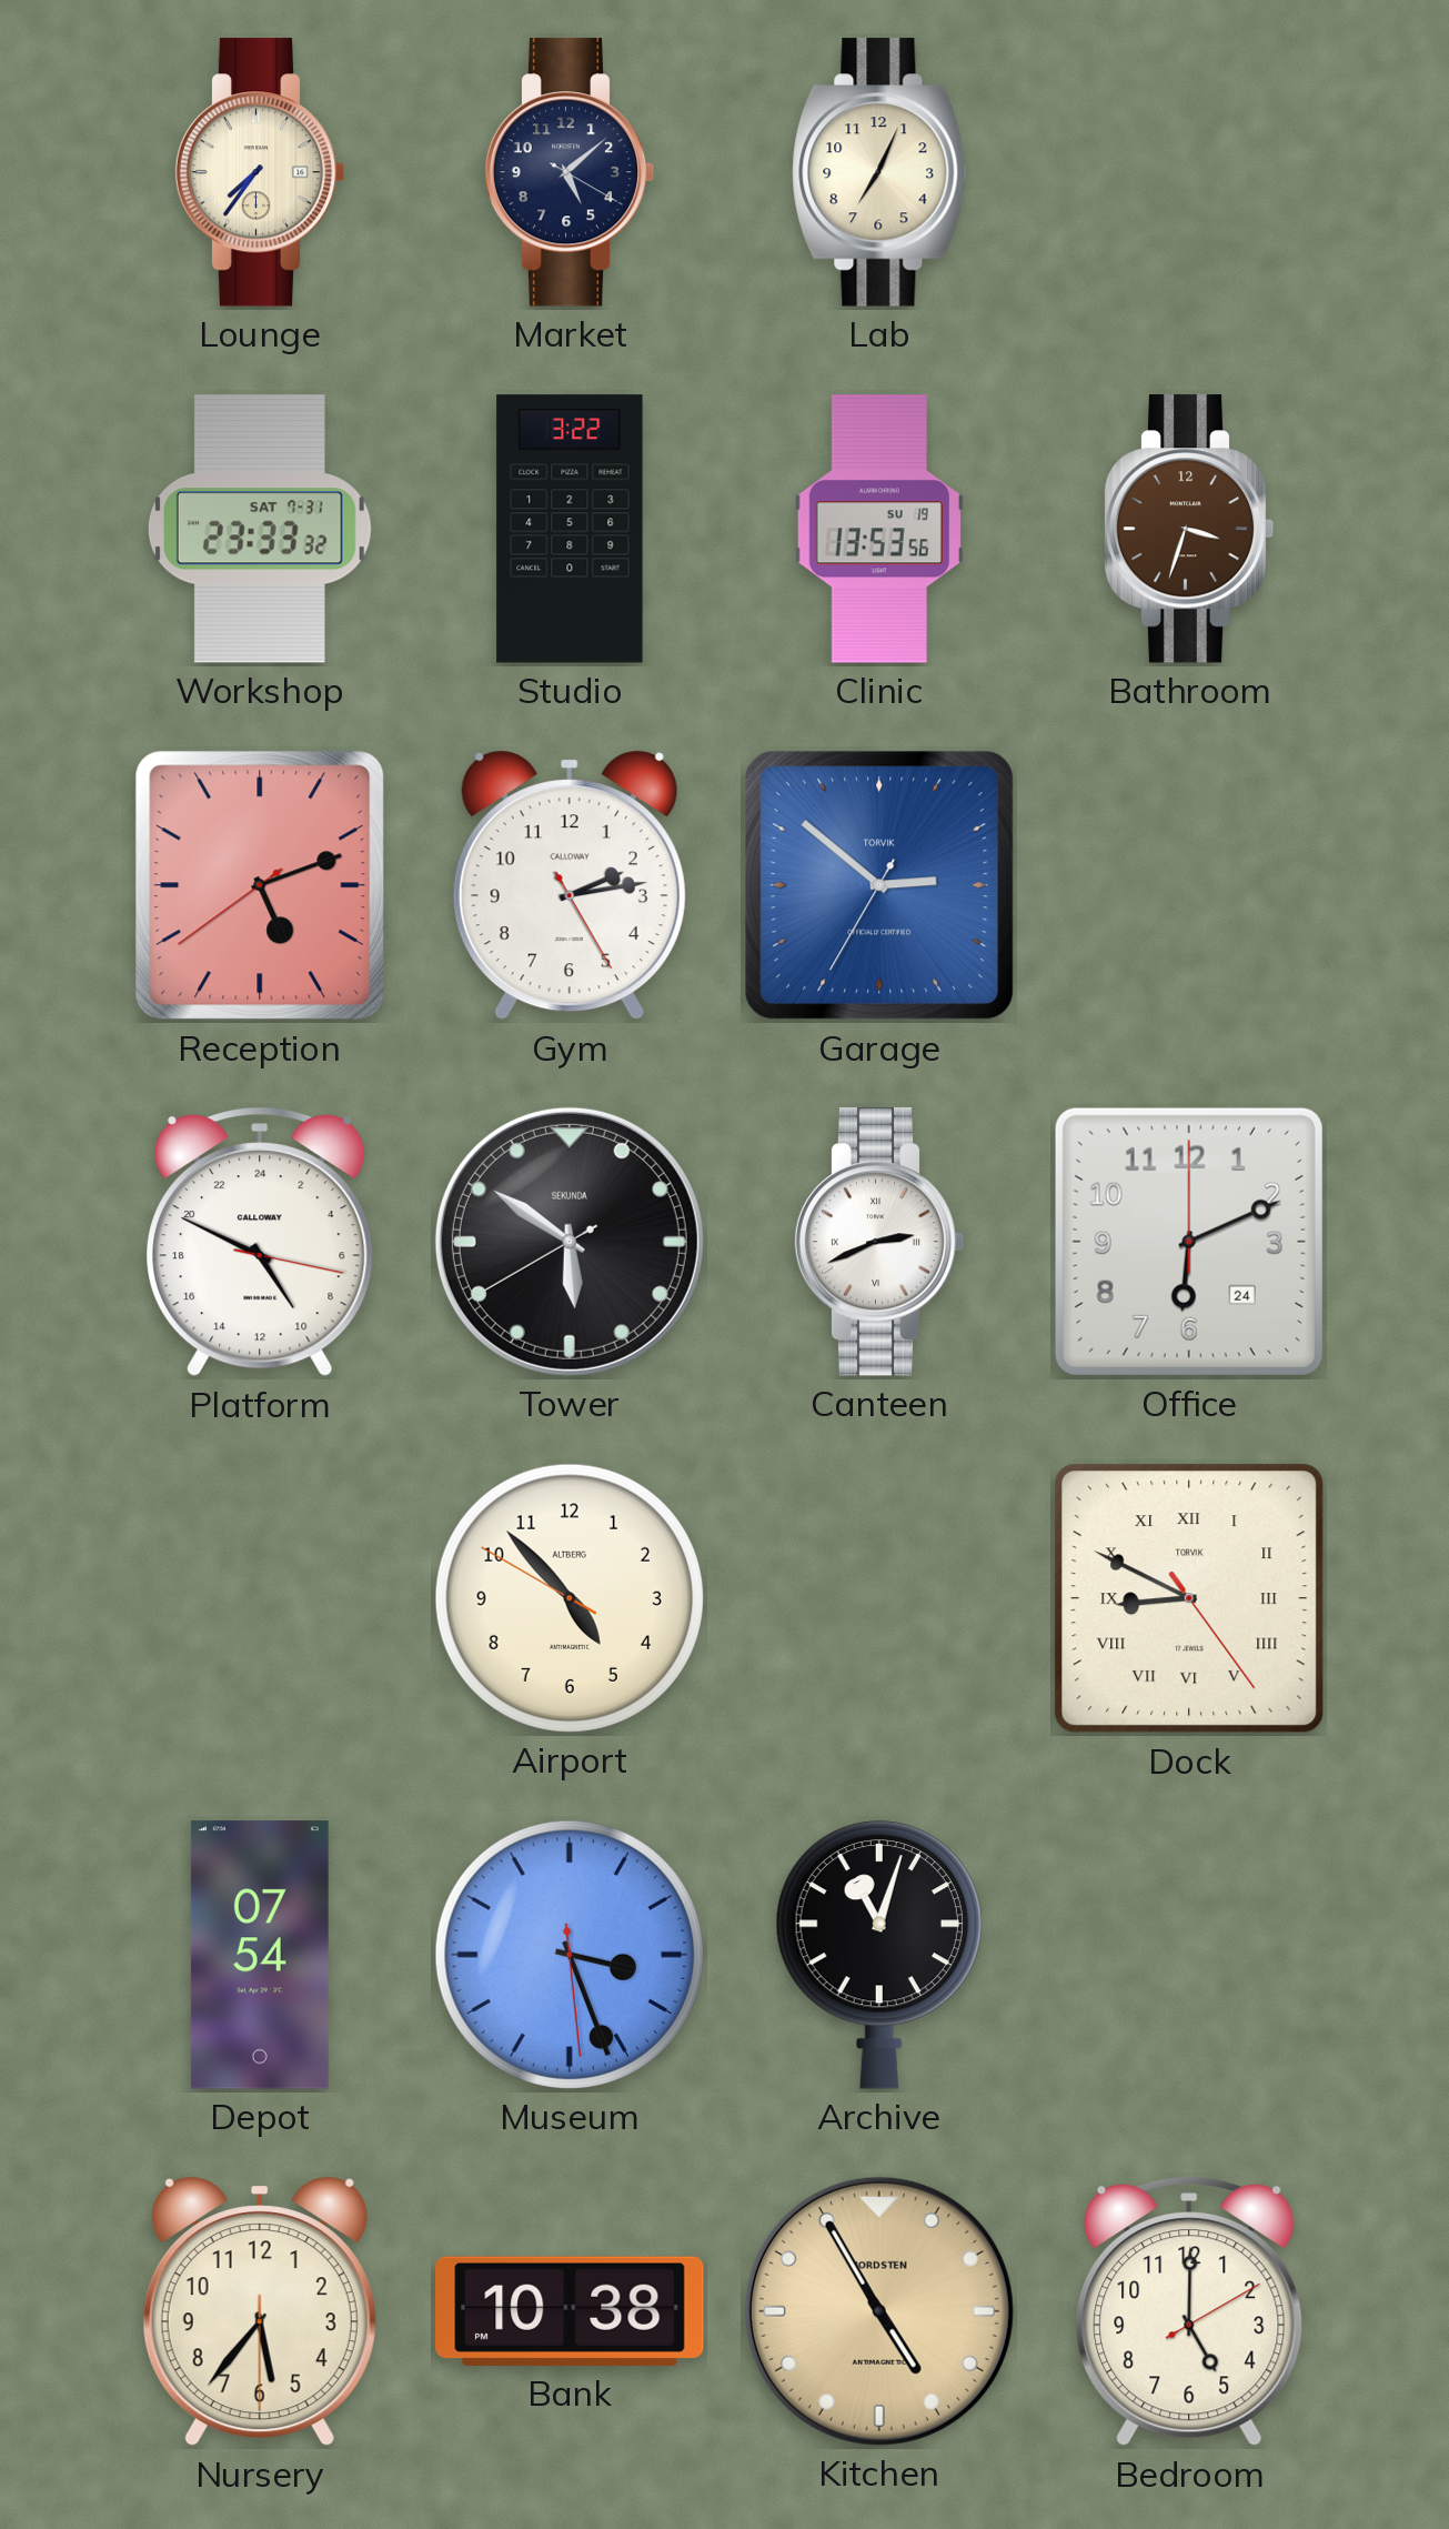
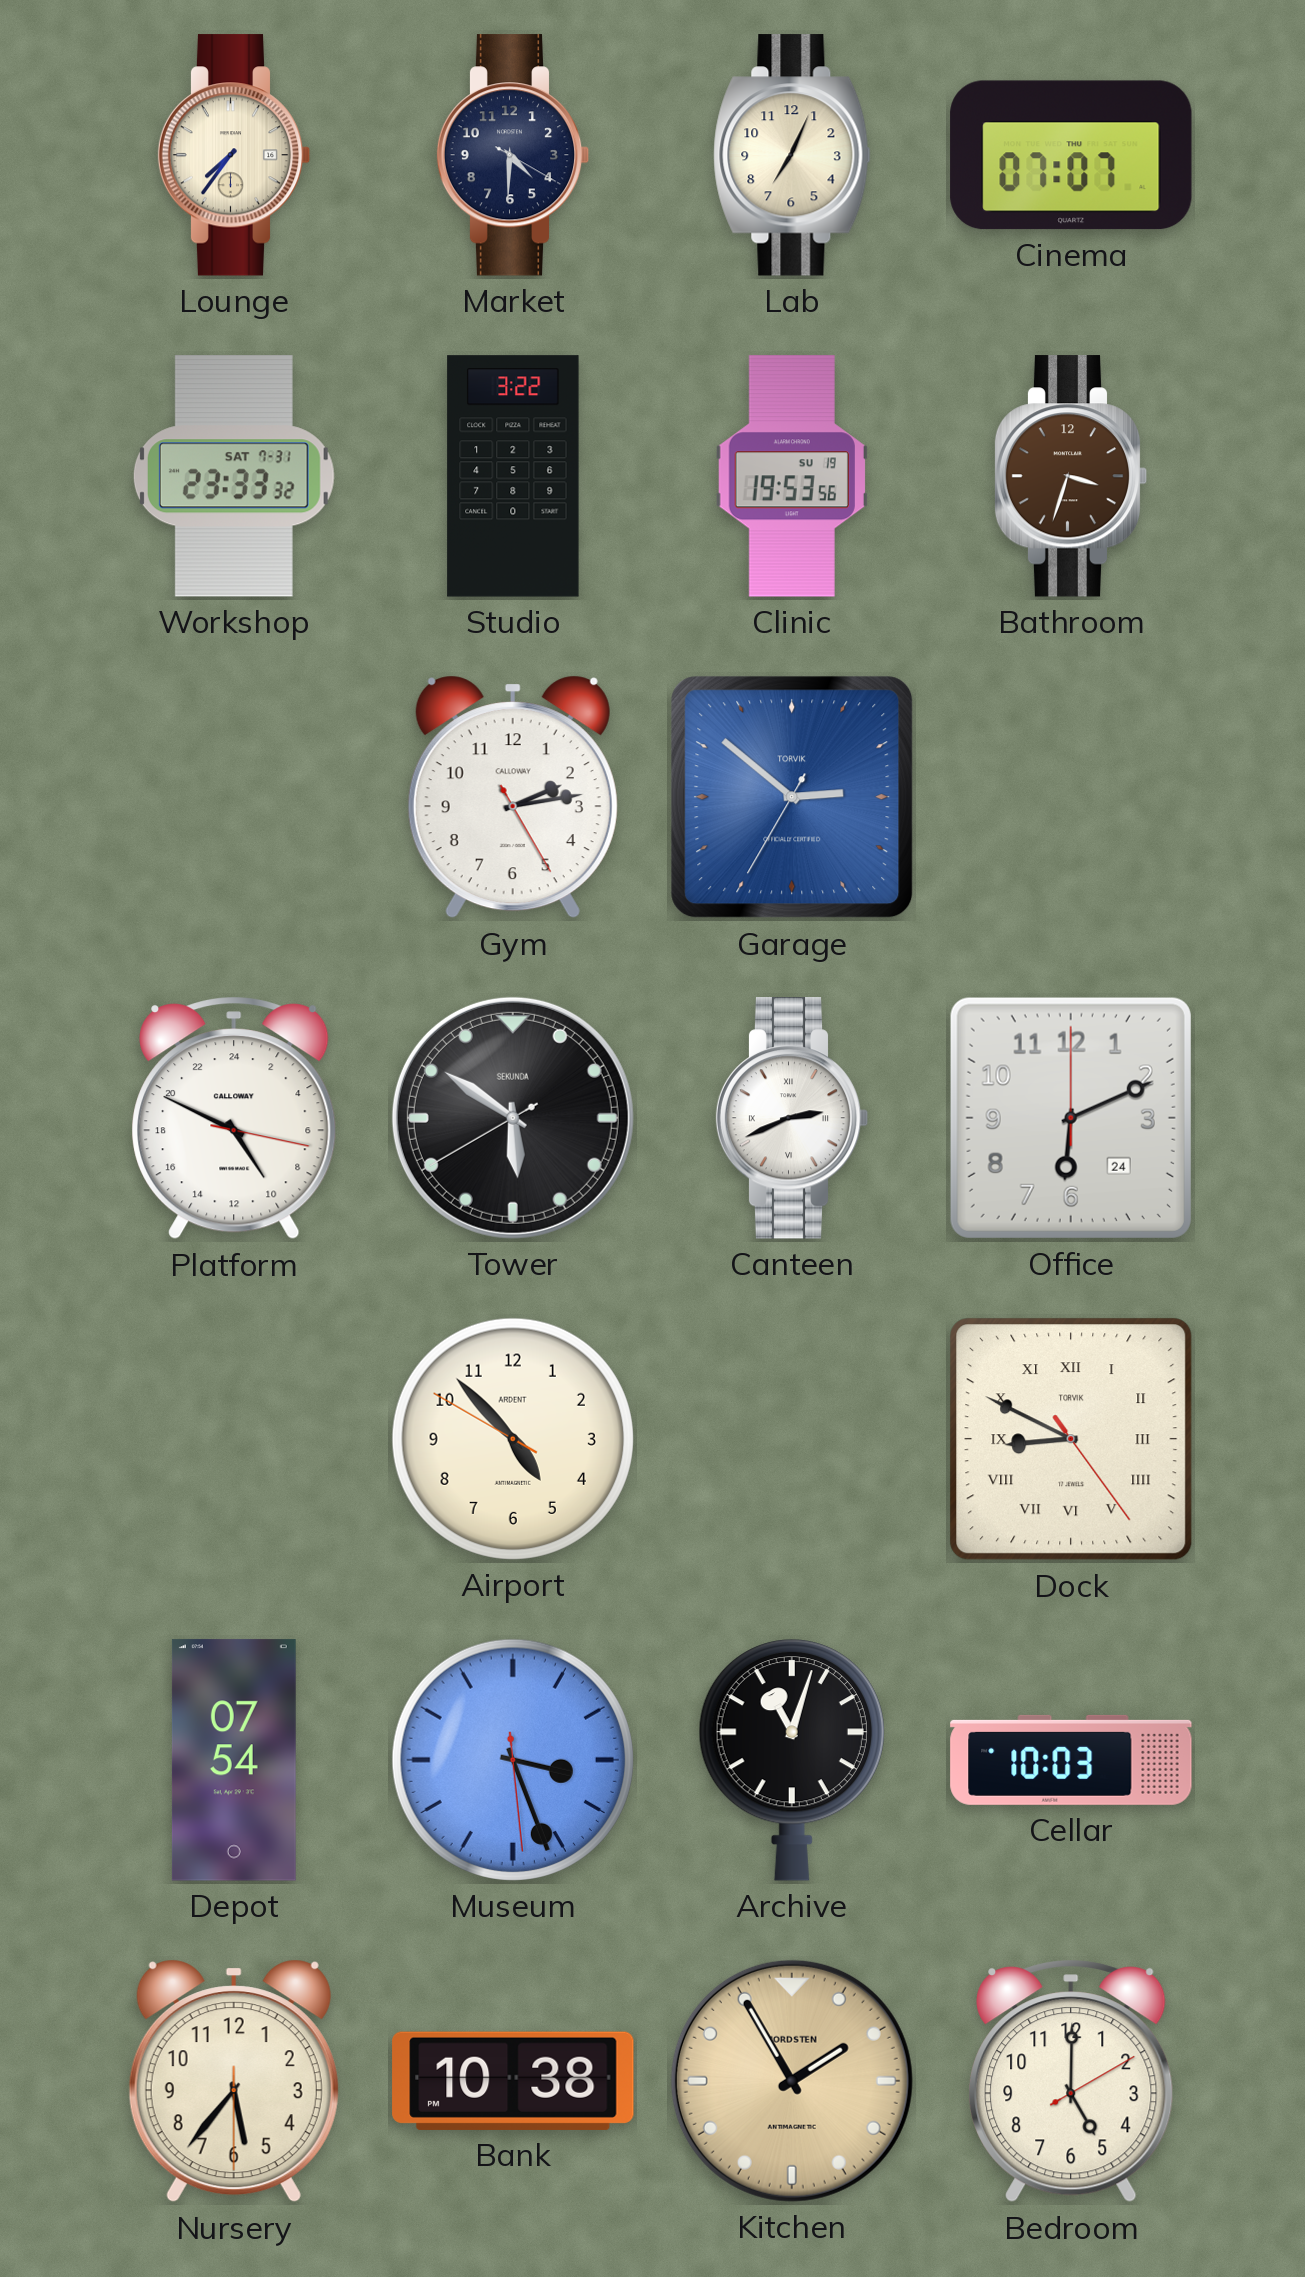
Market: 5:08 -> 4:30
Cinema: none -> 07:07
Clinic: 13:53 -> 19:53
Reception: 5:11 -> none
Airport brand: ALTBERG -> ARDENT
Cellar: none -> 10:03
Kitchen: 4:55 -> 1:55
